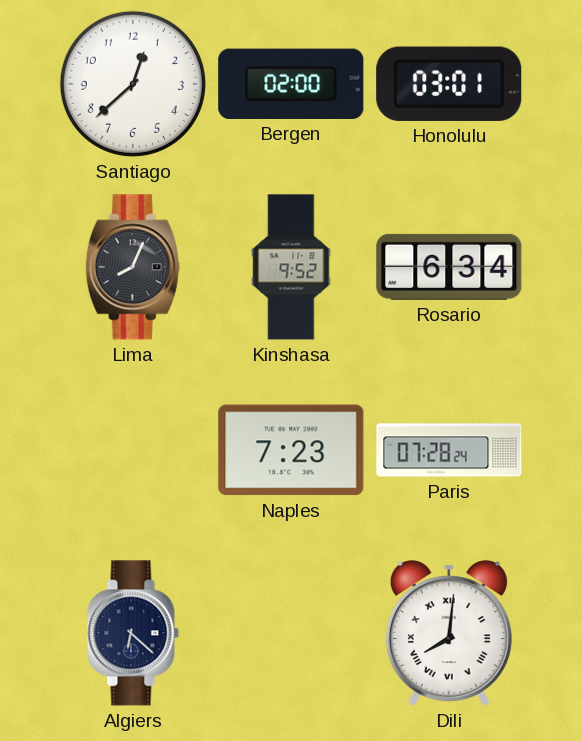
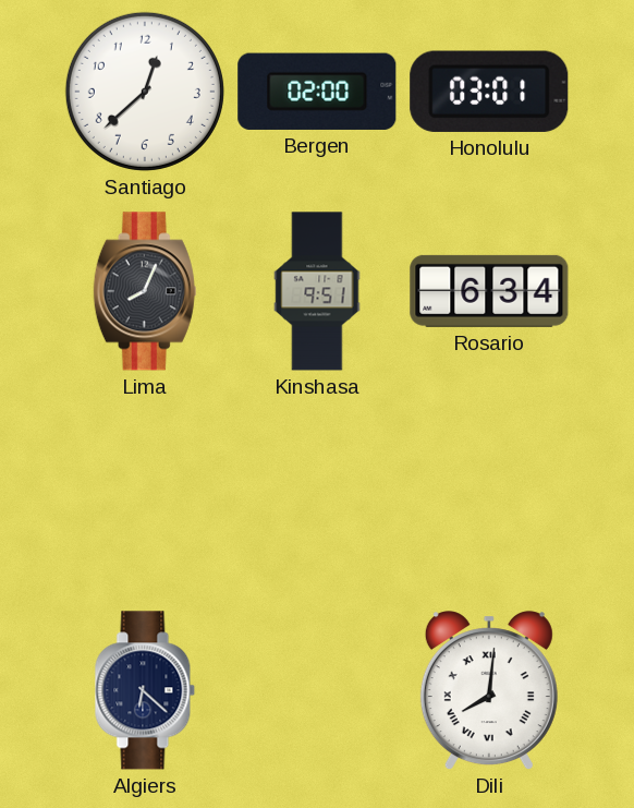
Kinshasa: 9:52 -> 9:51
Naples: 7:23 -> none
Paris: 07:28 -> none
